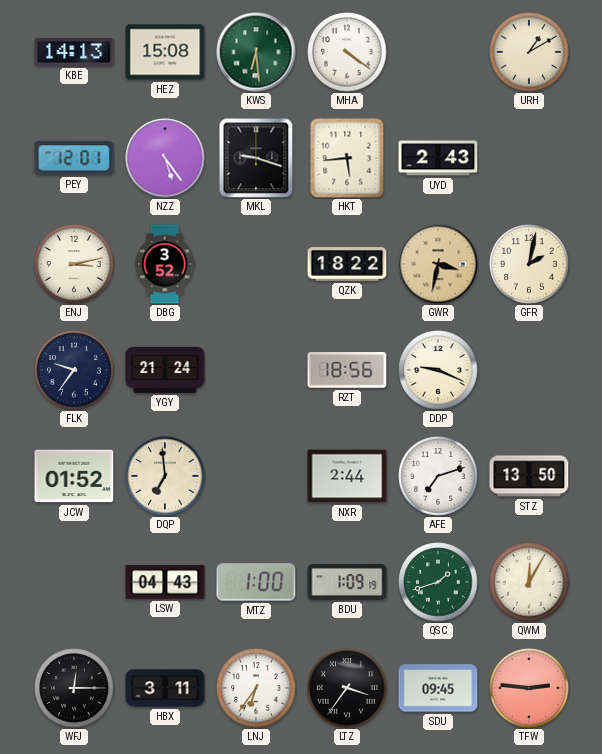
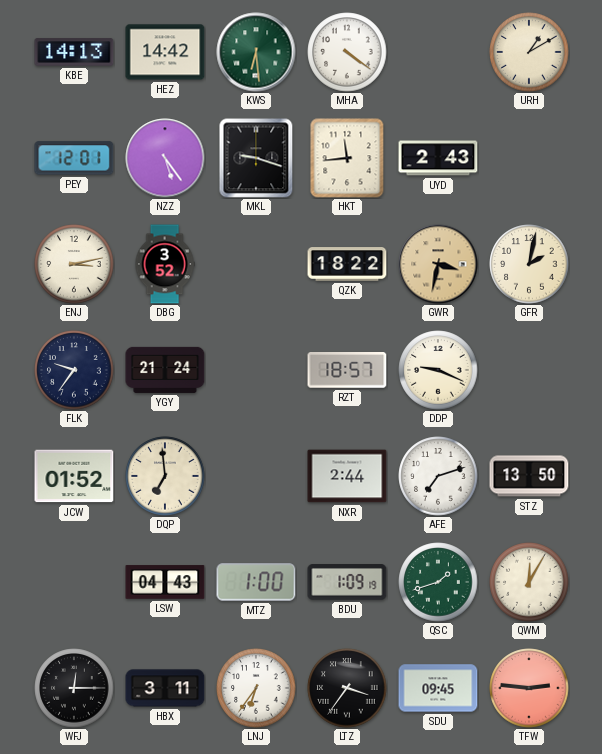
HEZ: 15:08 -> 14:42
HKT: 5:44 -> 11:44
RZT: 18:56 -> 18:57
